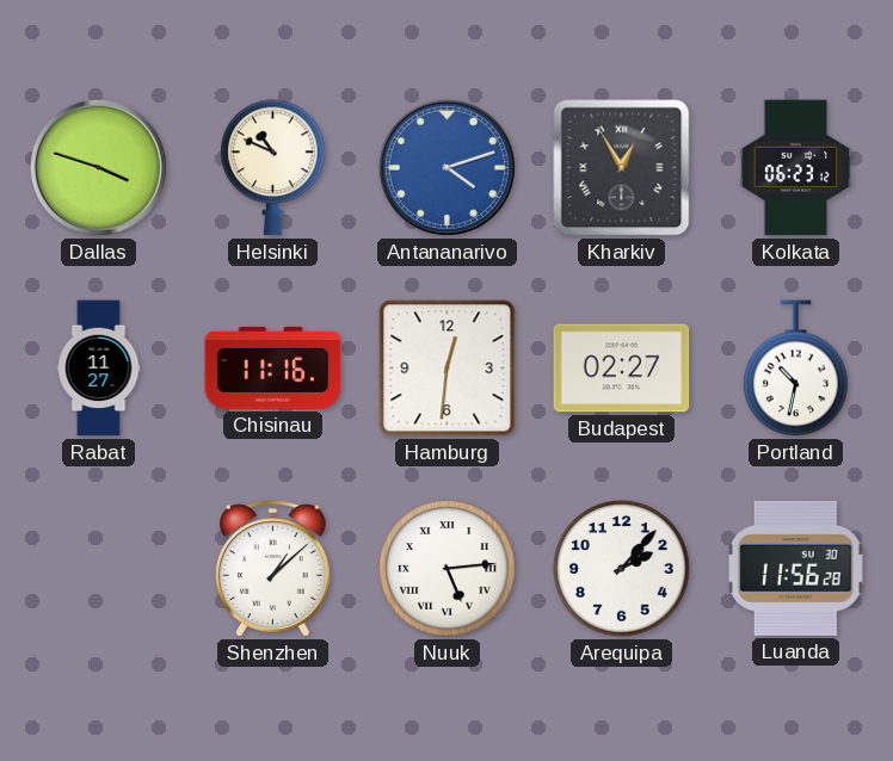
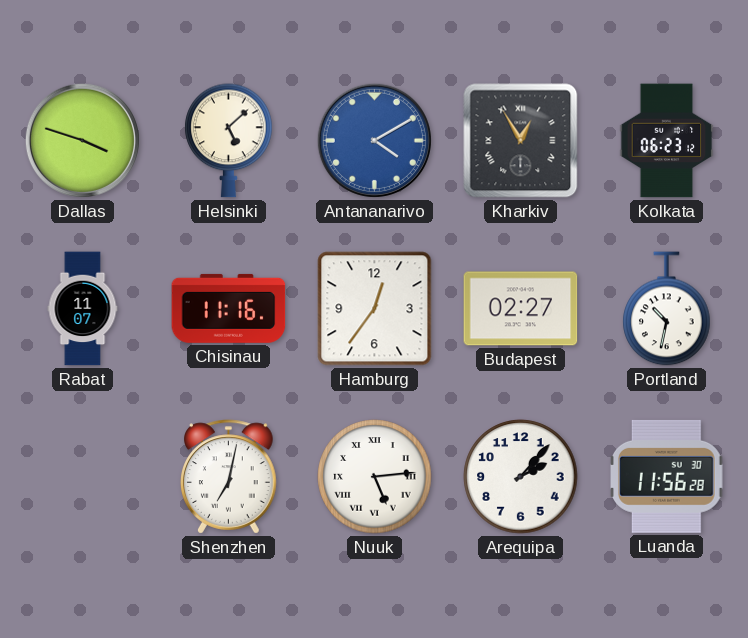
Helsinki: 10:49 -> 5:08
Antananarivo: 4:12 -> 4:10
Rabat: 11:27 -> 11:07
Hamburg: 12:31 -> 12:36
Shenzhen: 1:08 -> 7:02
